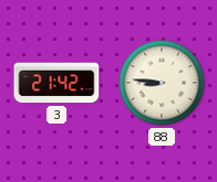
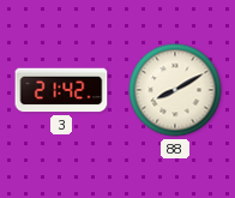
88: 8:46 -> 8:10
